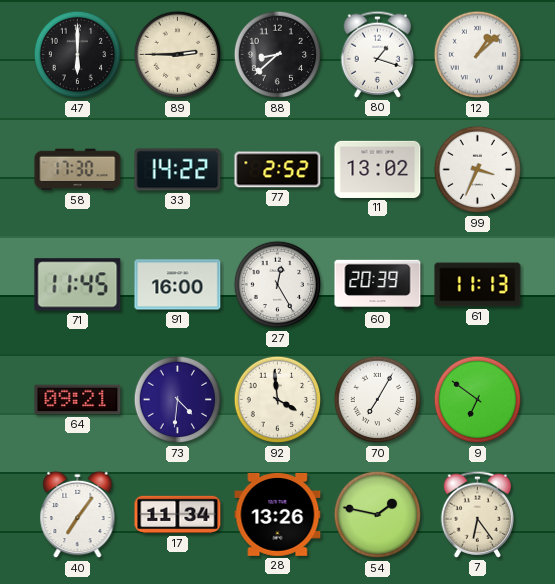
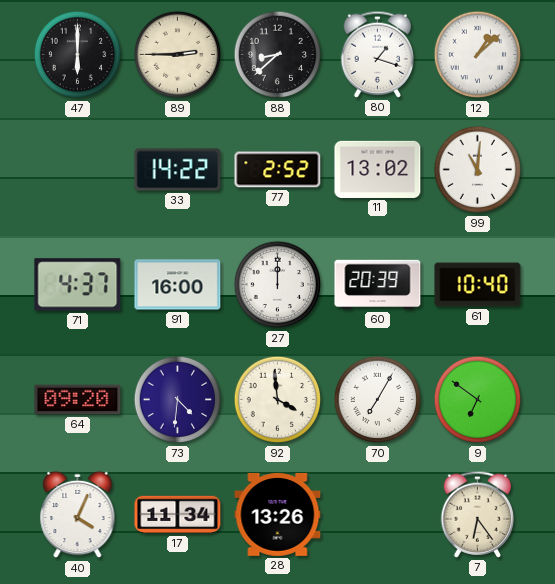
58: 17:30 -> none
99: 3:34 -> 11:01
71: 11:45 -> 4:37
27: 12:25 -> 12:00
61: 11:13 -> 10:40
64: 09:21 -> 09:20
40: 7:06 -> 4:04
54: 1:47 -> none
